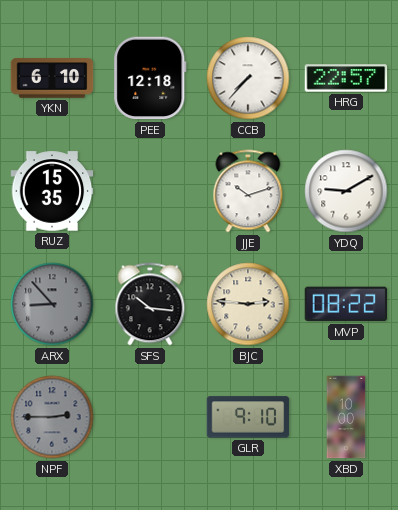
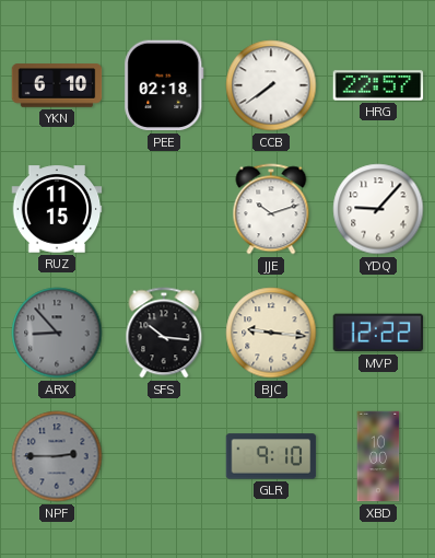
PEE: 12:18 -> 02:18
CCB: 7:37 -> 7:39
RUZ: 15:35 -> 11:15
YDQ: 9:10 -> 9:07
BJC: 2:46 -> 9:16
MVP: 08:22 -> 12:22
